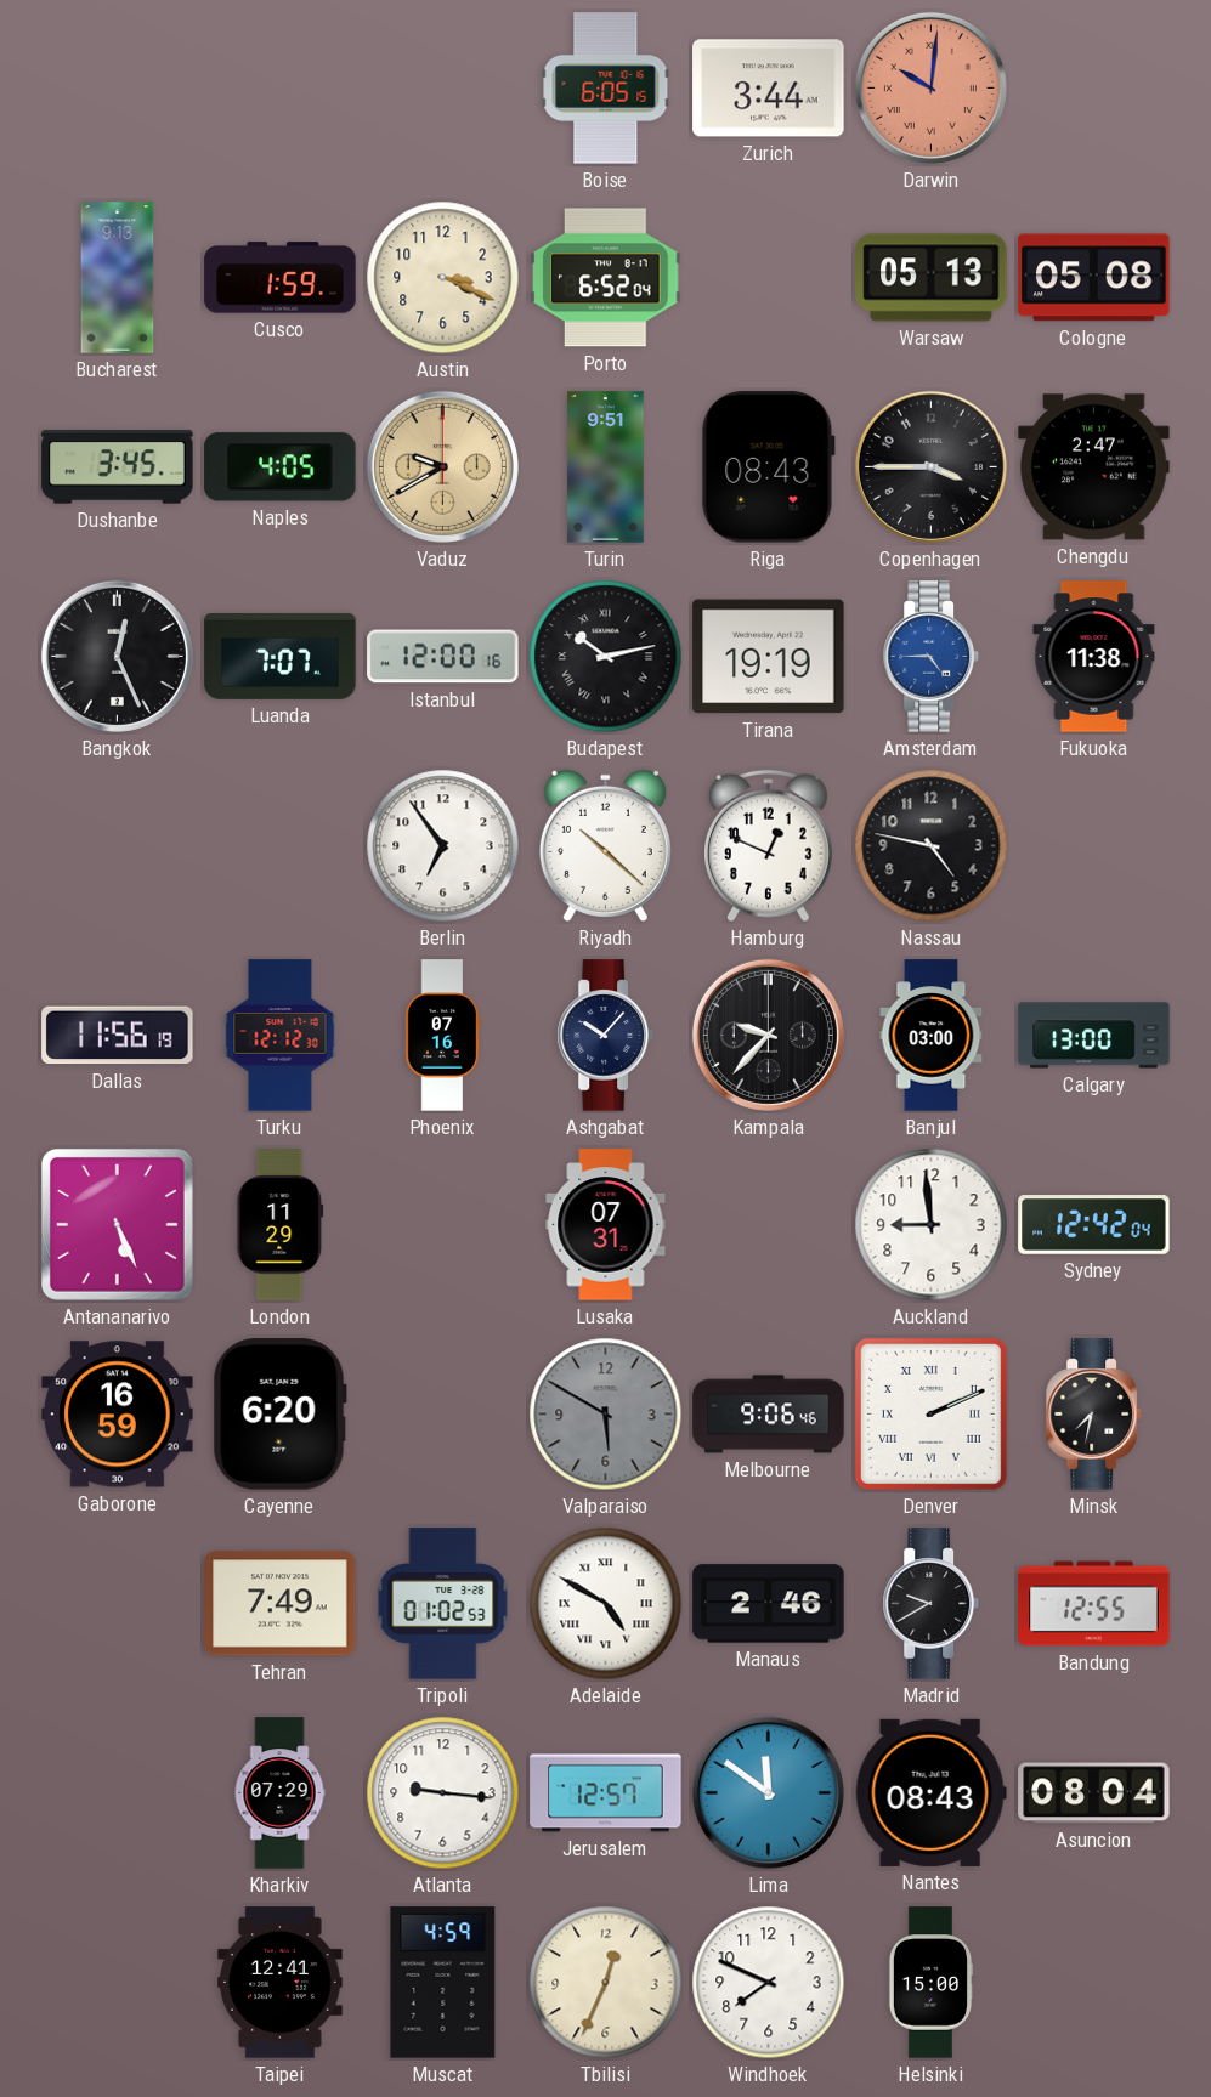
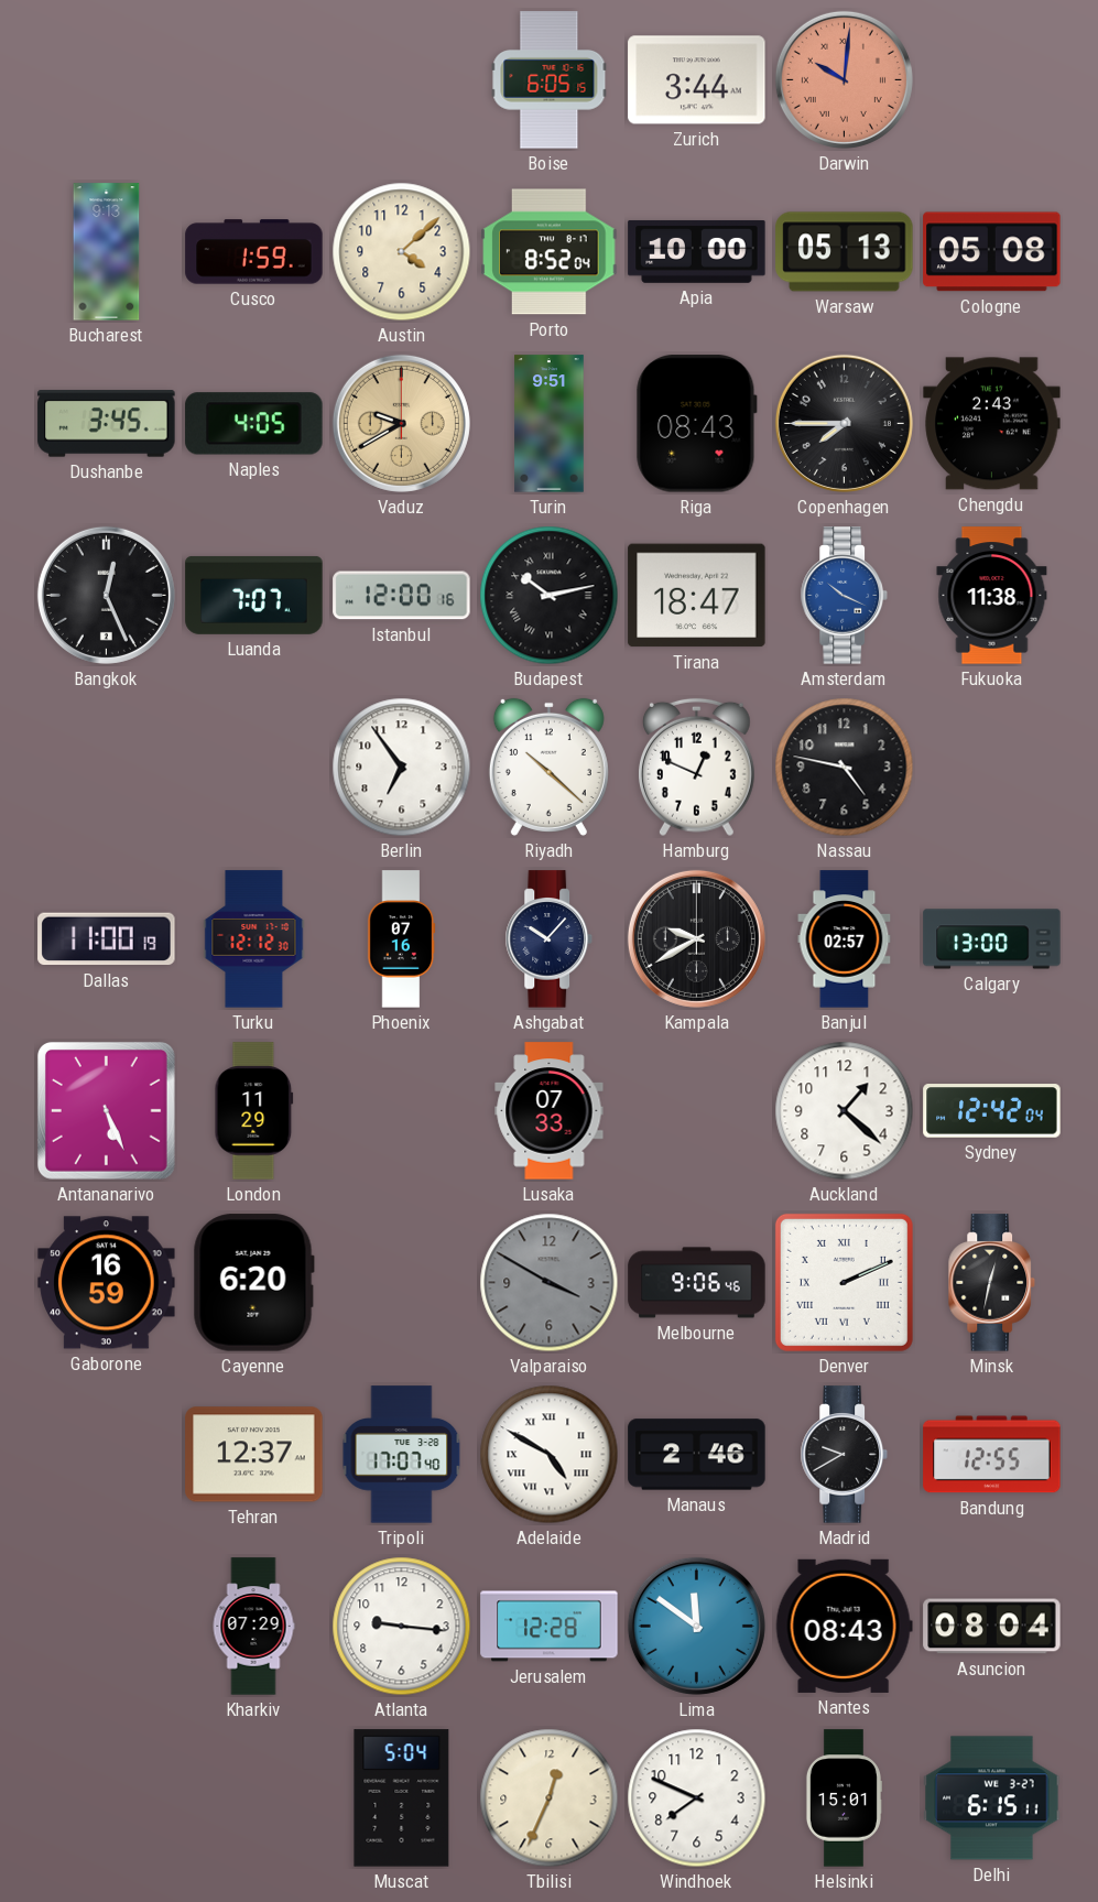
Austin: 3:19 -> 4:08
Porto: 6:52 -> 8:52
Apia: none -> 10:00
Copenhagen: 3:45 -> 7:45
Chengdu: 2:47 -> 2:43
Tirana: 19:19 -> 18:47
Amsterdam: 4:45 -> 10:19
Dallas: 11:56 -> 11:00
Kampala: 9:37 -> 9:40
Banjul: 03:00 -> 02:57
Lusaka: 07:31 -> 07:33
Auckland: 8:59 -> 1:22
Valparaiso: 5:50 -> 3:50
Minsk: 7:32 -> 12:32
Tehran: 7:49 -> 12:37
Tripoli: 01:02 -> 17:07
Jerusalem: 12:57 -> 12:28
Taipei: 12:41 -> none
Muscat: 4:59 -> 5:04
Helsinki: 15:00 -> 15:01
Delhi: none -> 6:15
